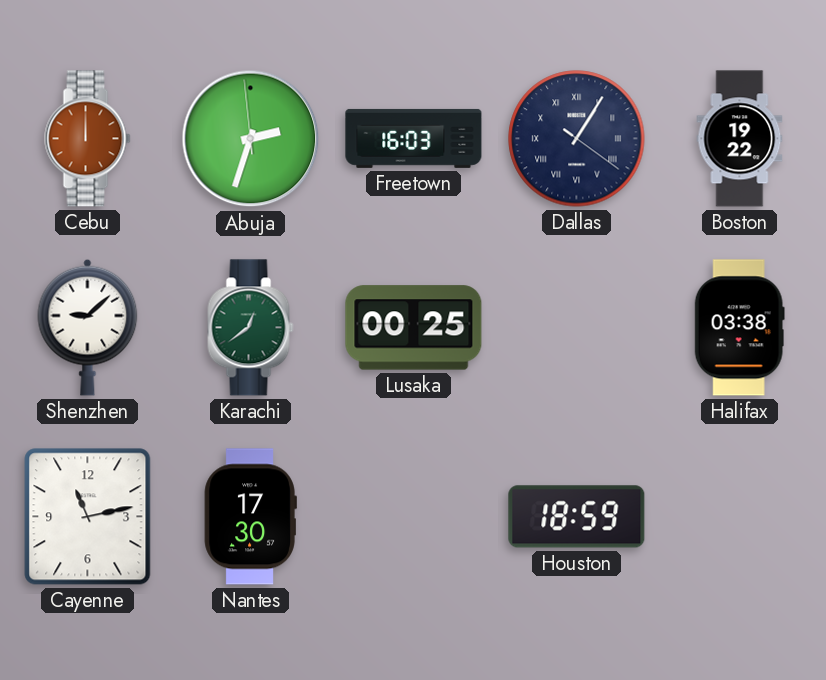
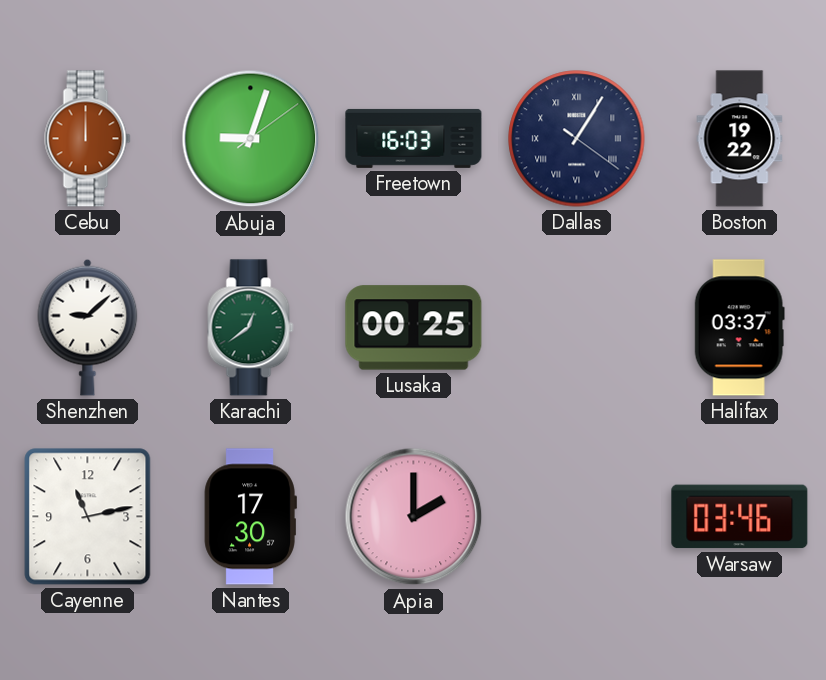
Abuja: 2:32 -> 9:03
Halifax: 03:38 -> 03:37
Apia: none -> 2:00
Houston: 18:59 -> none
Warsaw: none -> 03:46
